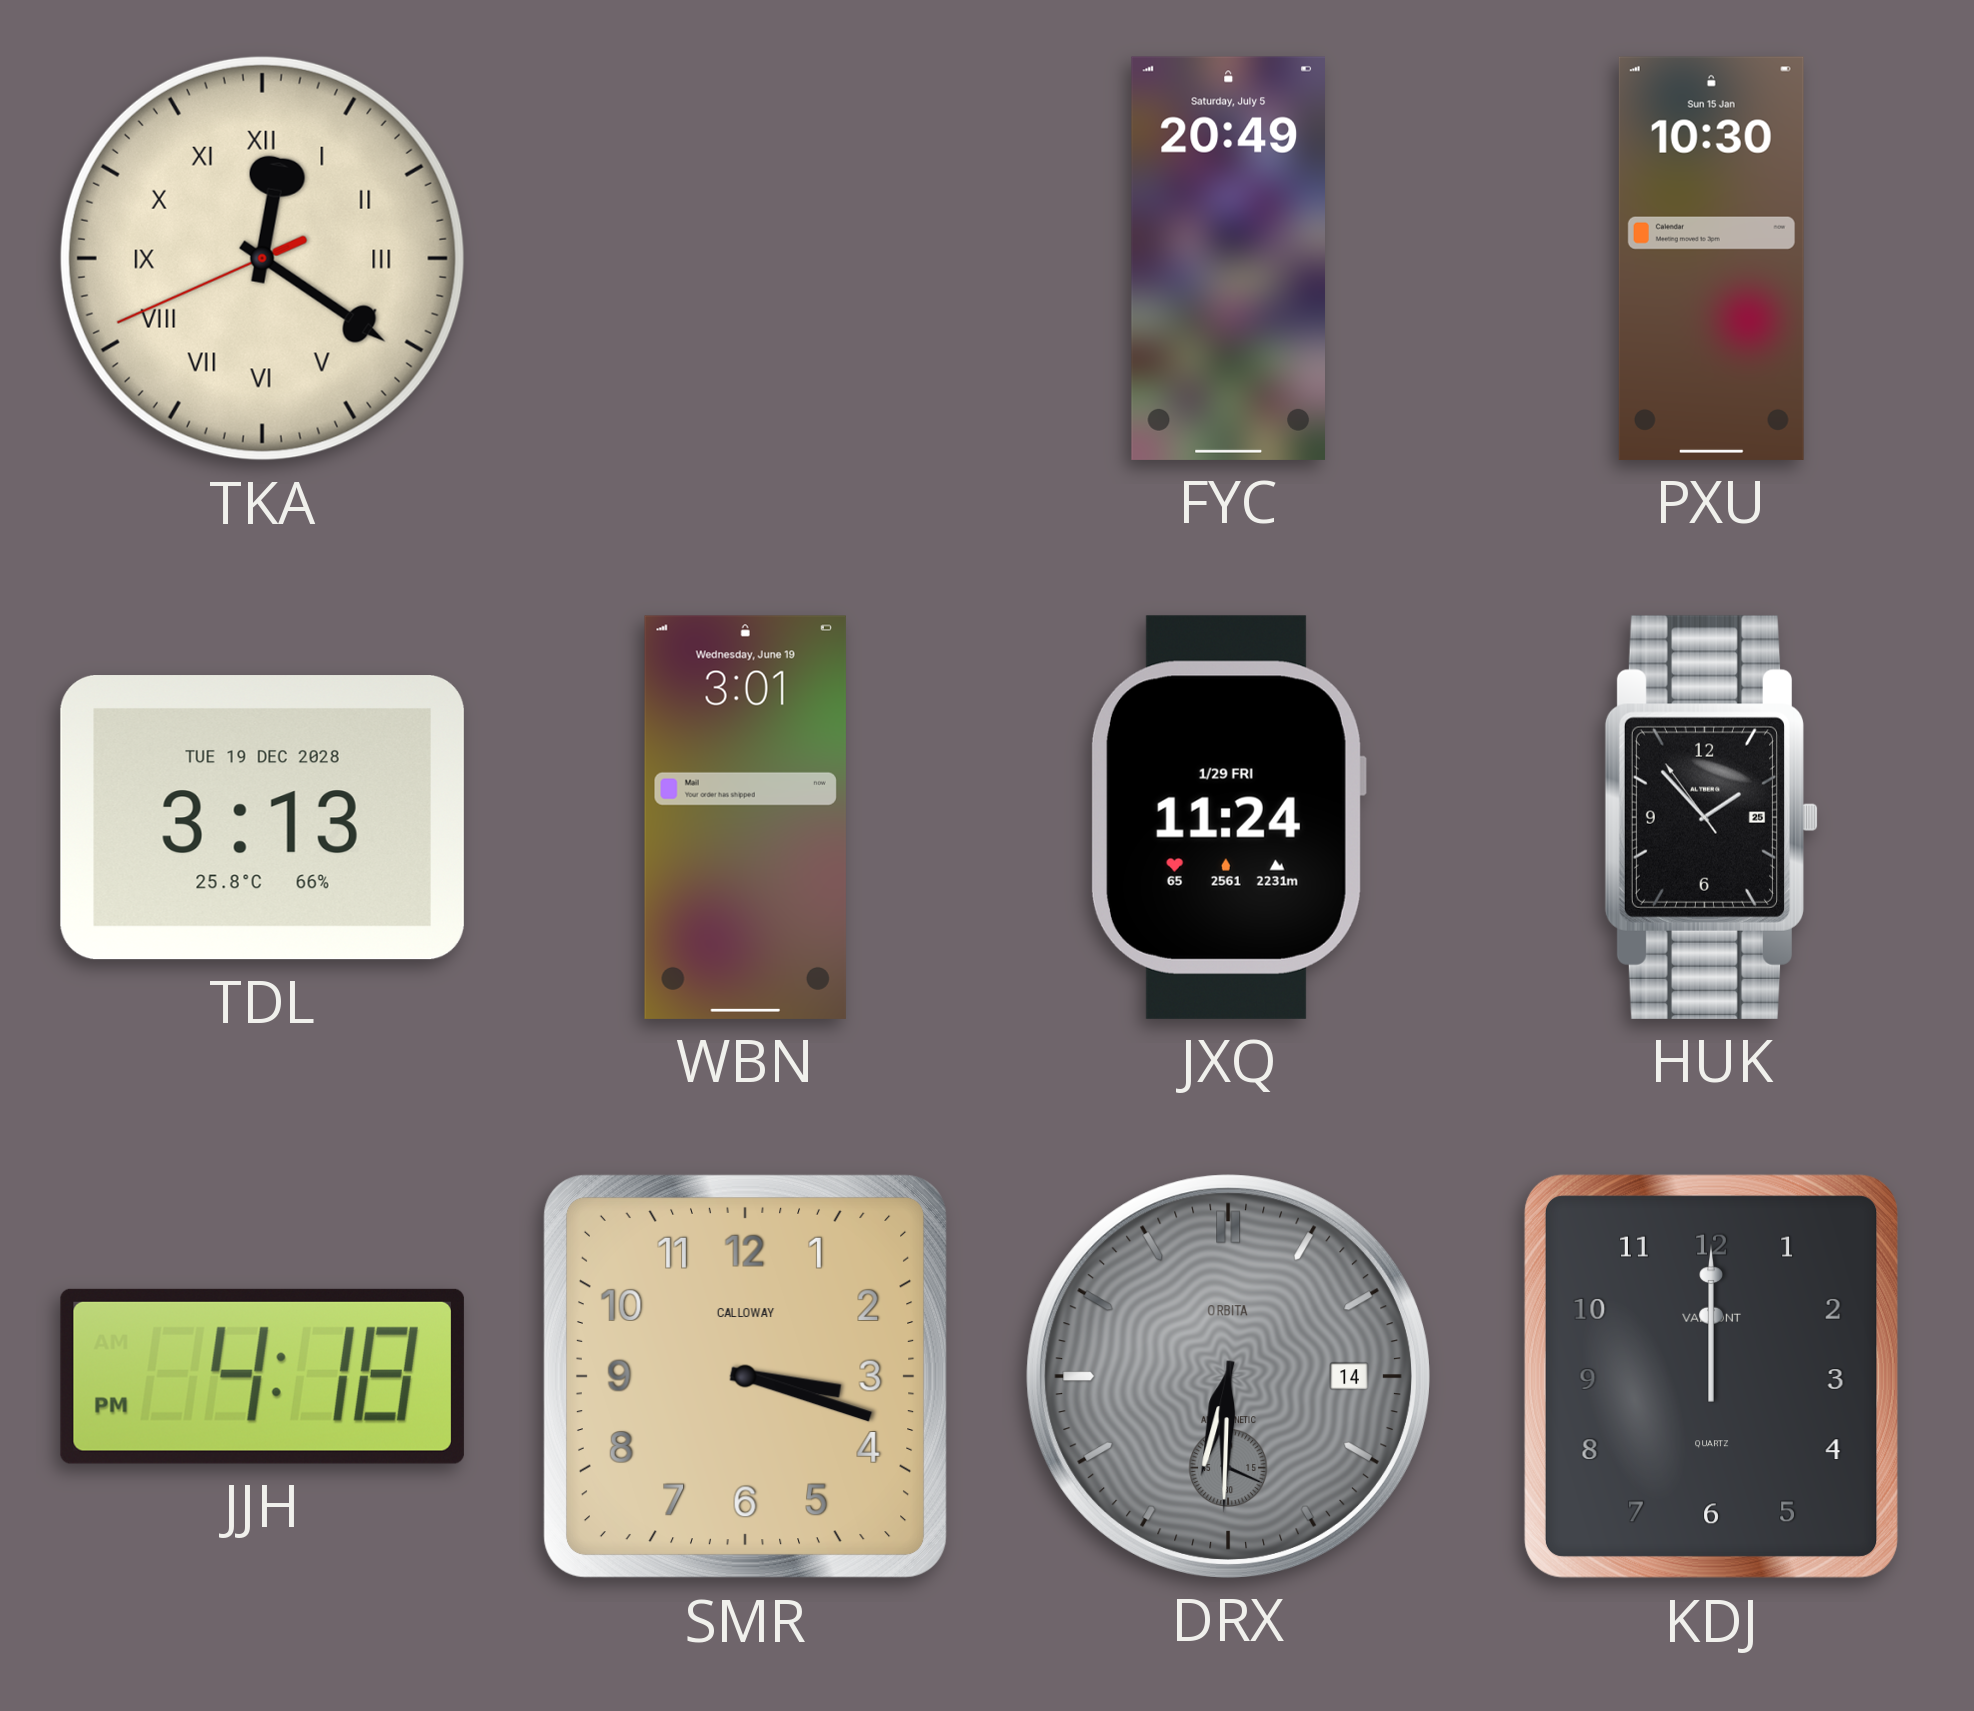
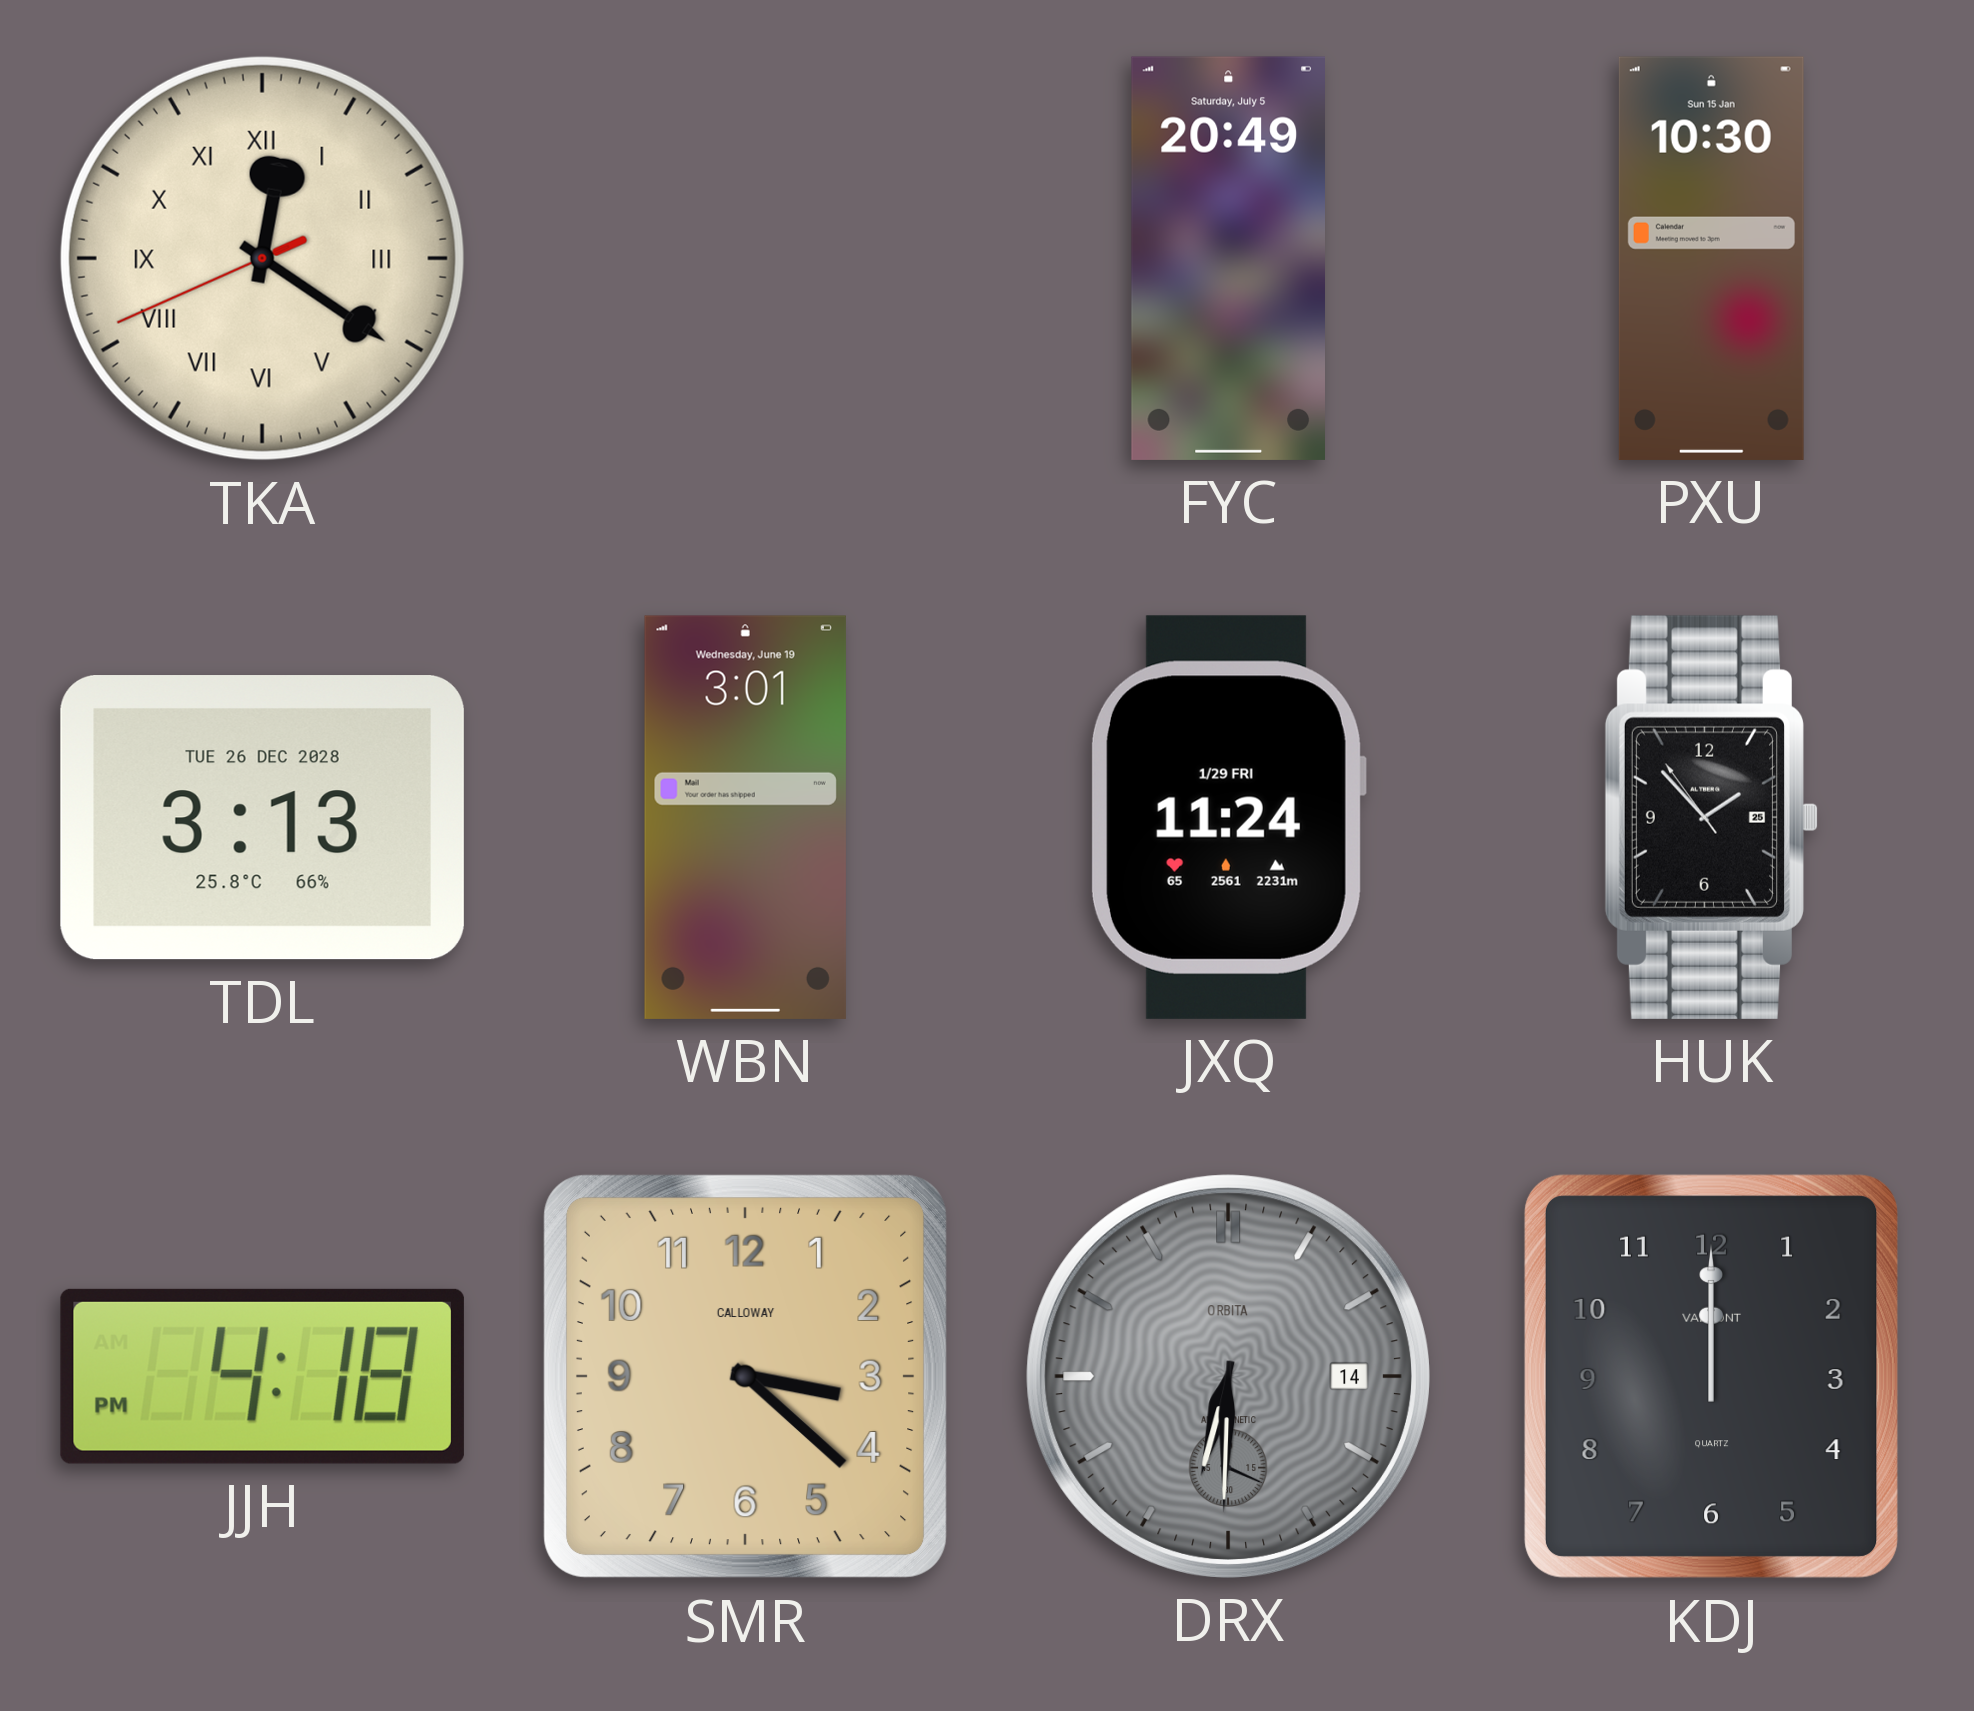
TDL date: TUE 19 DEC 2028 -> TUE 26 DEC 2028
SMR: 3:18 -> 3:22
